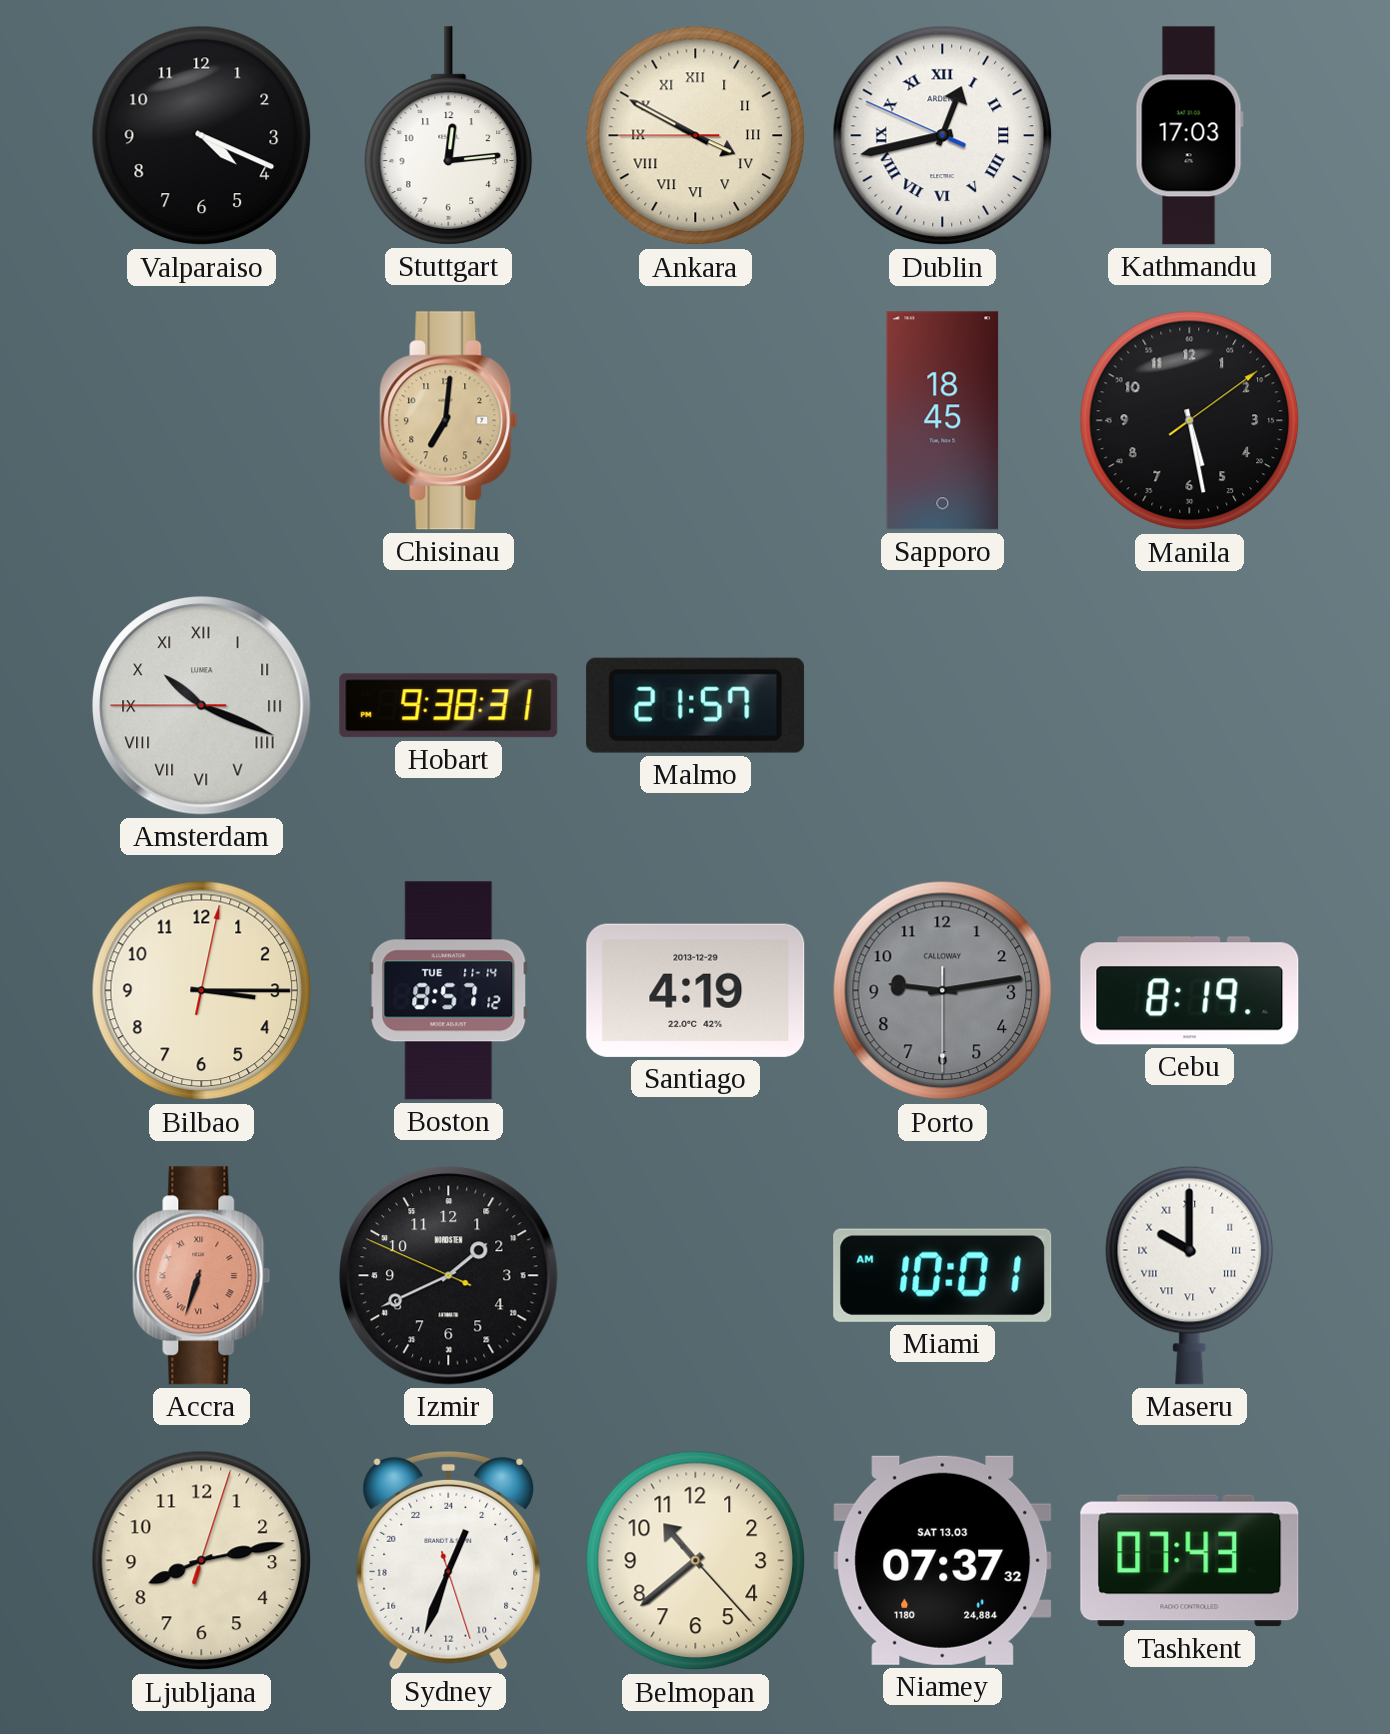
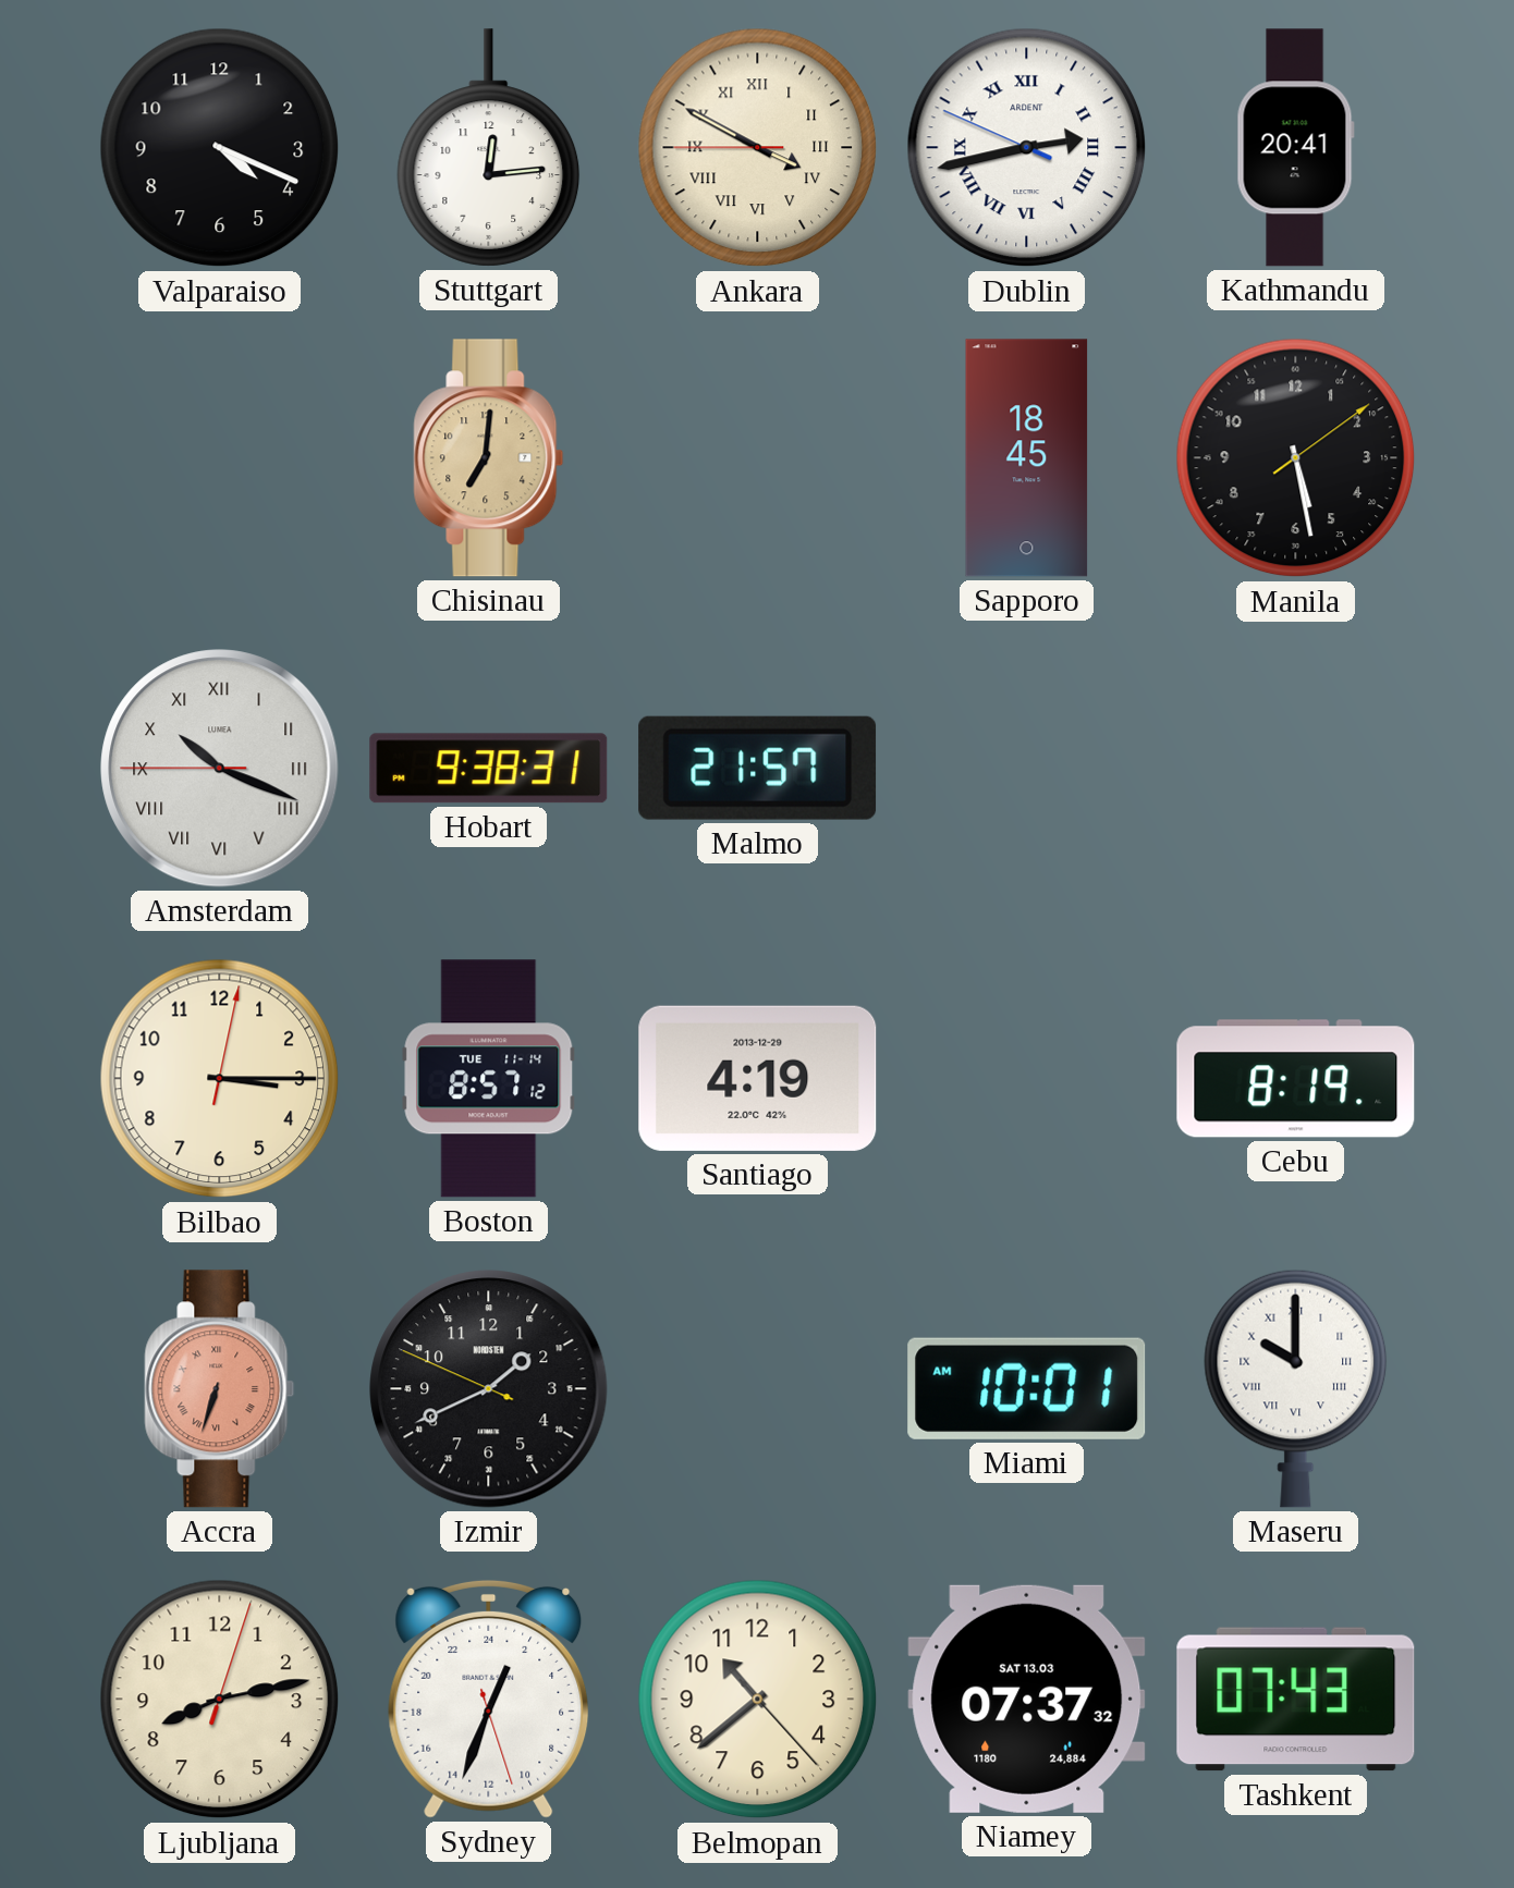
Dublin: 12:42 -> 2:42
Kathmandu: 17:03 -> 20:41
Porto: 9:13 -> none
